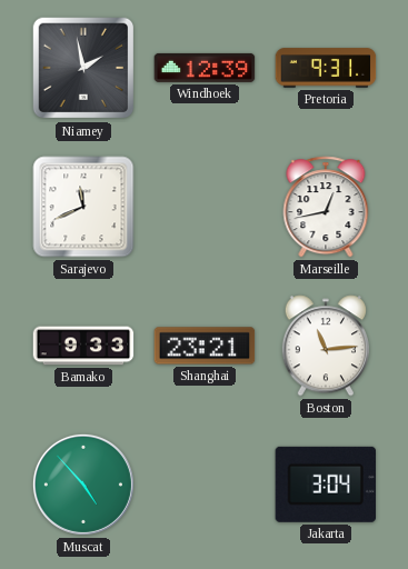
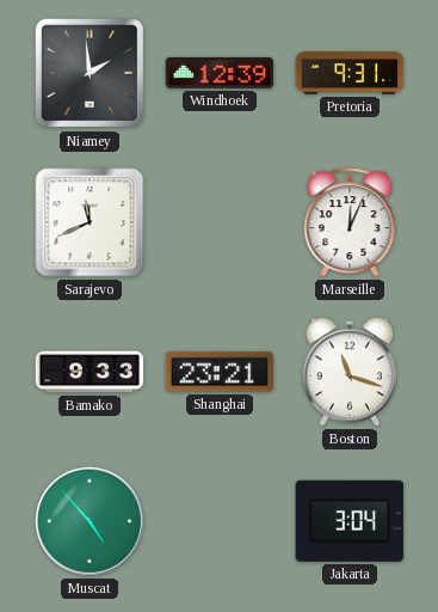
Niamey: 1:58 -> 1:59
Marseille: 12:43 -> 12:04
Boston: 11:14 -> 11:18
